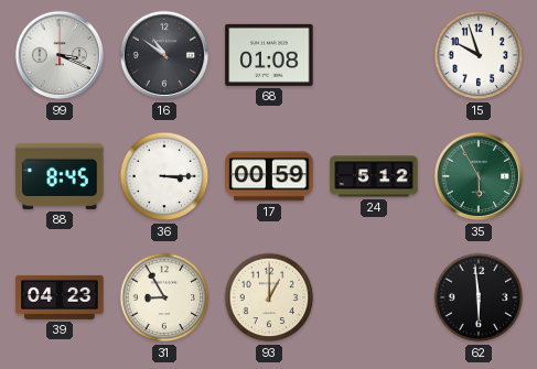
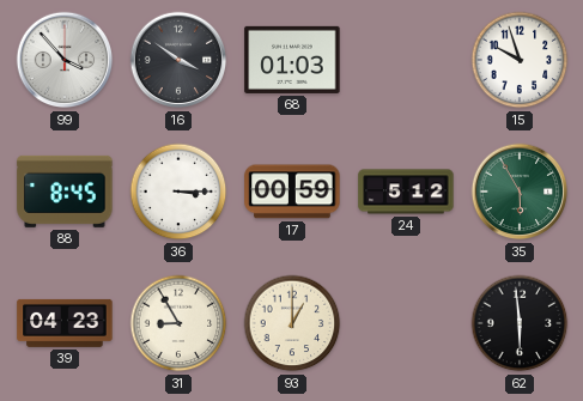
99: 3:19 -> 3:53
16: 10:51 -> 3:51
68: 01:08 -> 01:03
